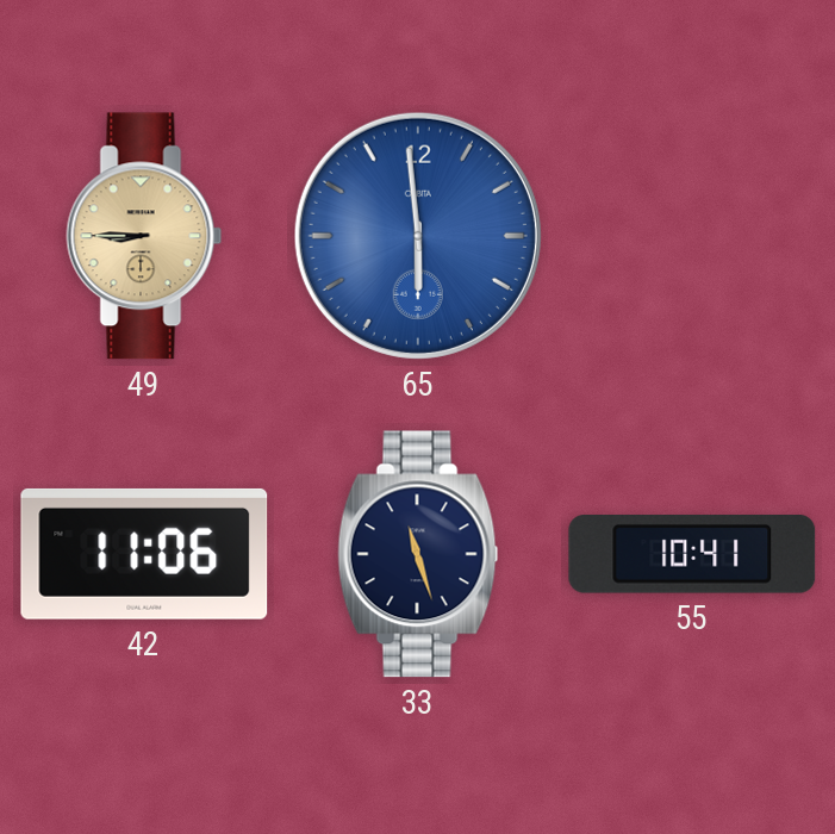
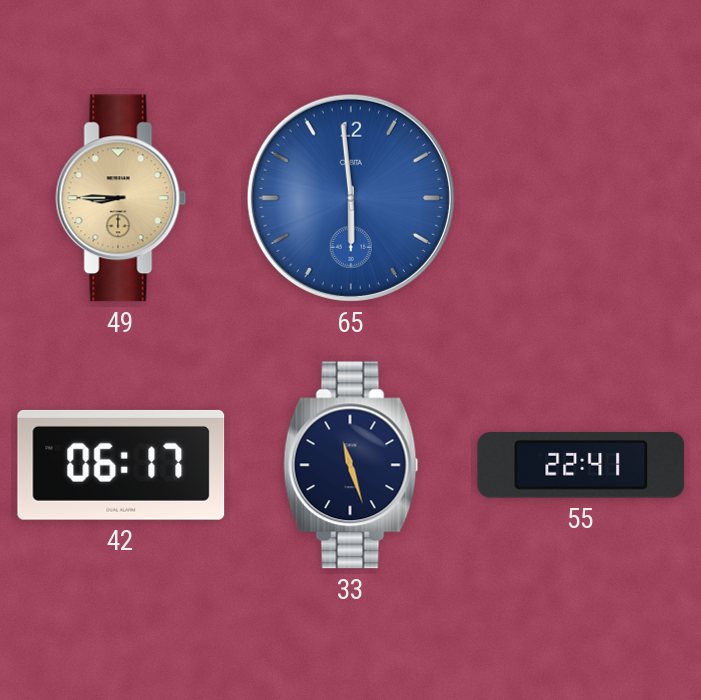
42: 11:06 -> 06:17
55: 10:41 -> 22:41
